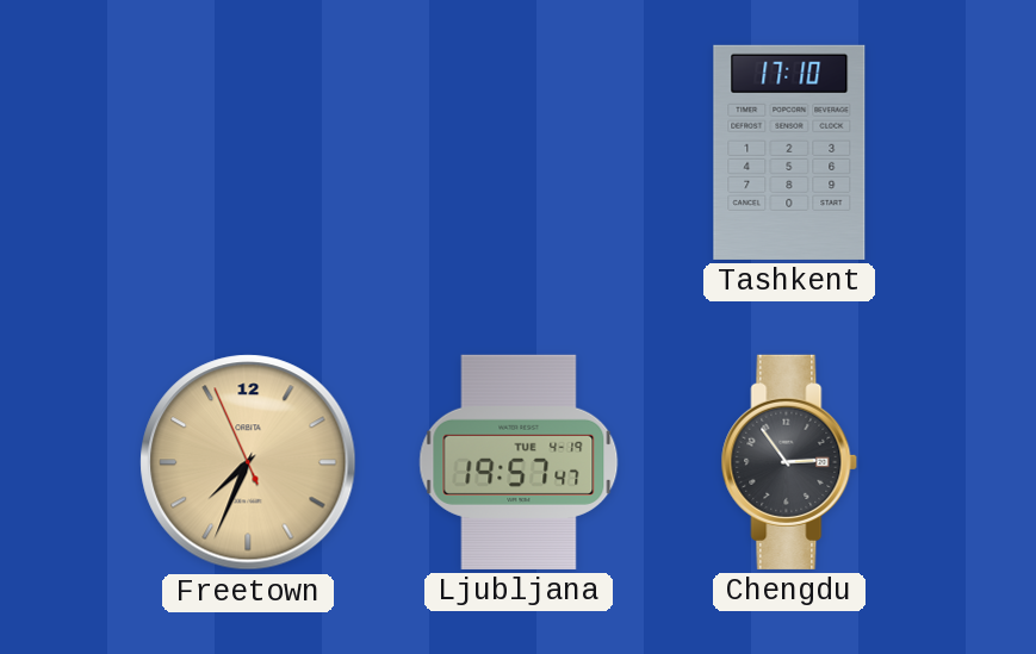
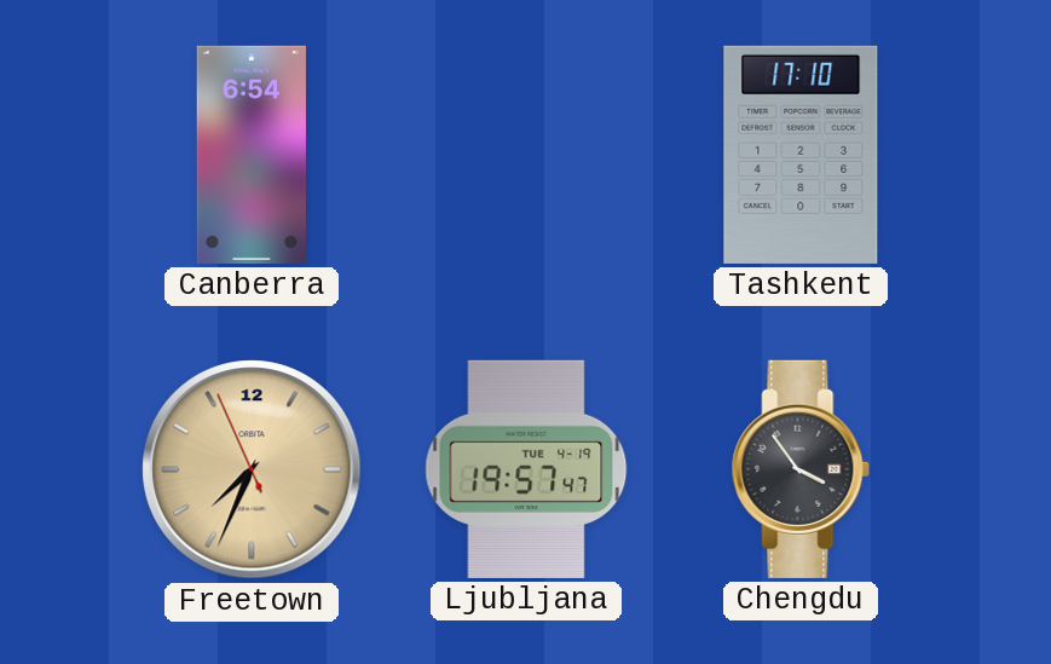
Canberra: none -> 6:54
Chengdu: 2:54 -> 3:54
